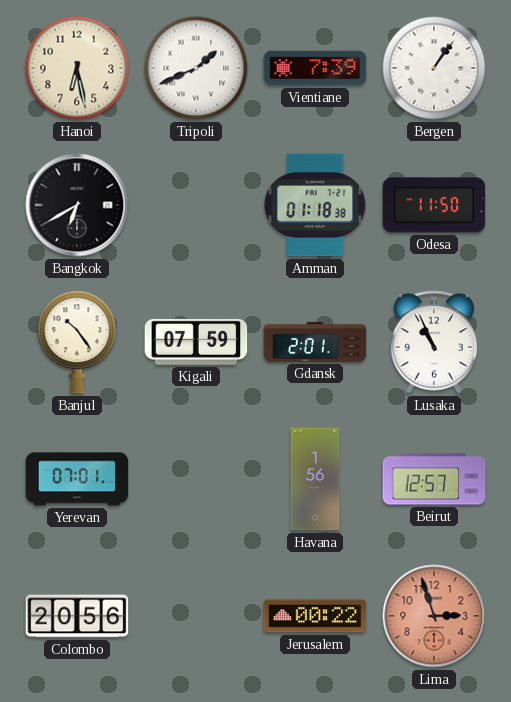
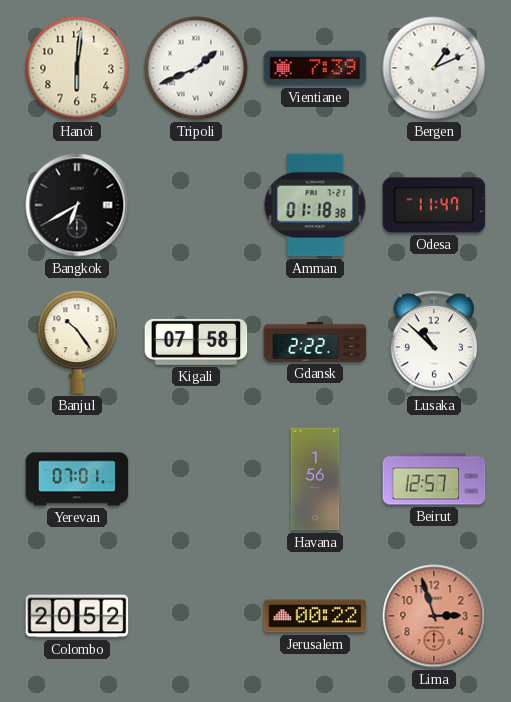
Hanoi: 6:28 -> 6:01
Bergen: 1:06 -> 1:11
Odesa: 11:50 -> 11:47
Kigali: 07:59 -> 07:58
Gdansk: 2:01 -> 2:22
Lusaka: 10:56 -> 10:52
Colombo: 20:56 -> 20:52
